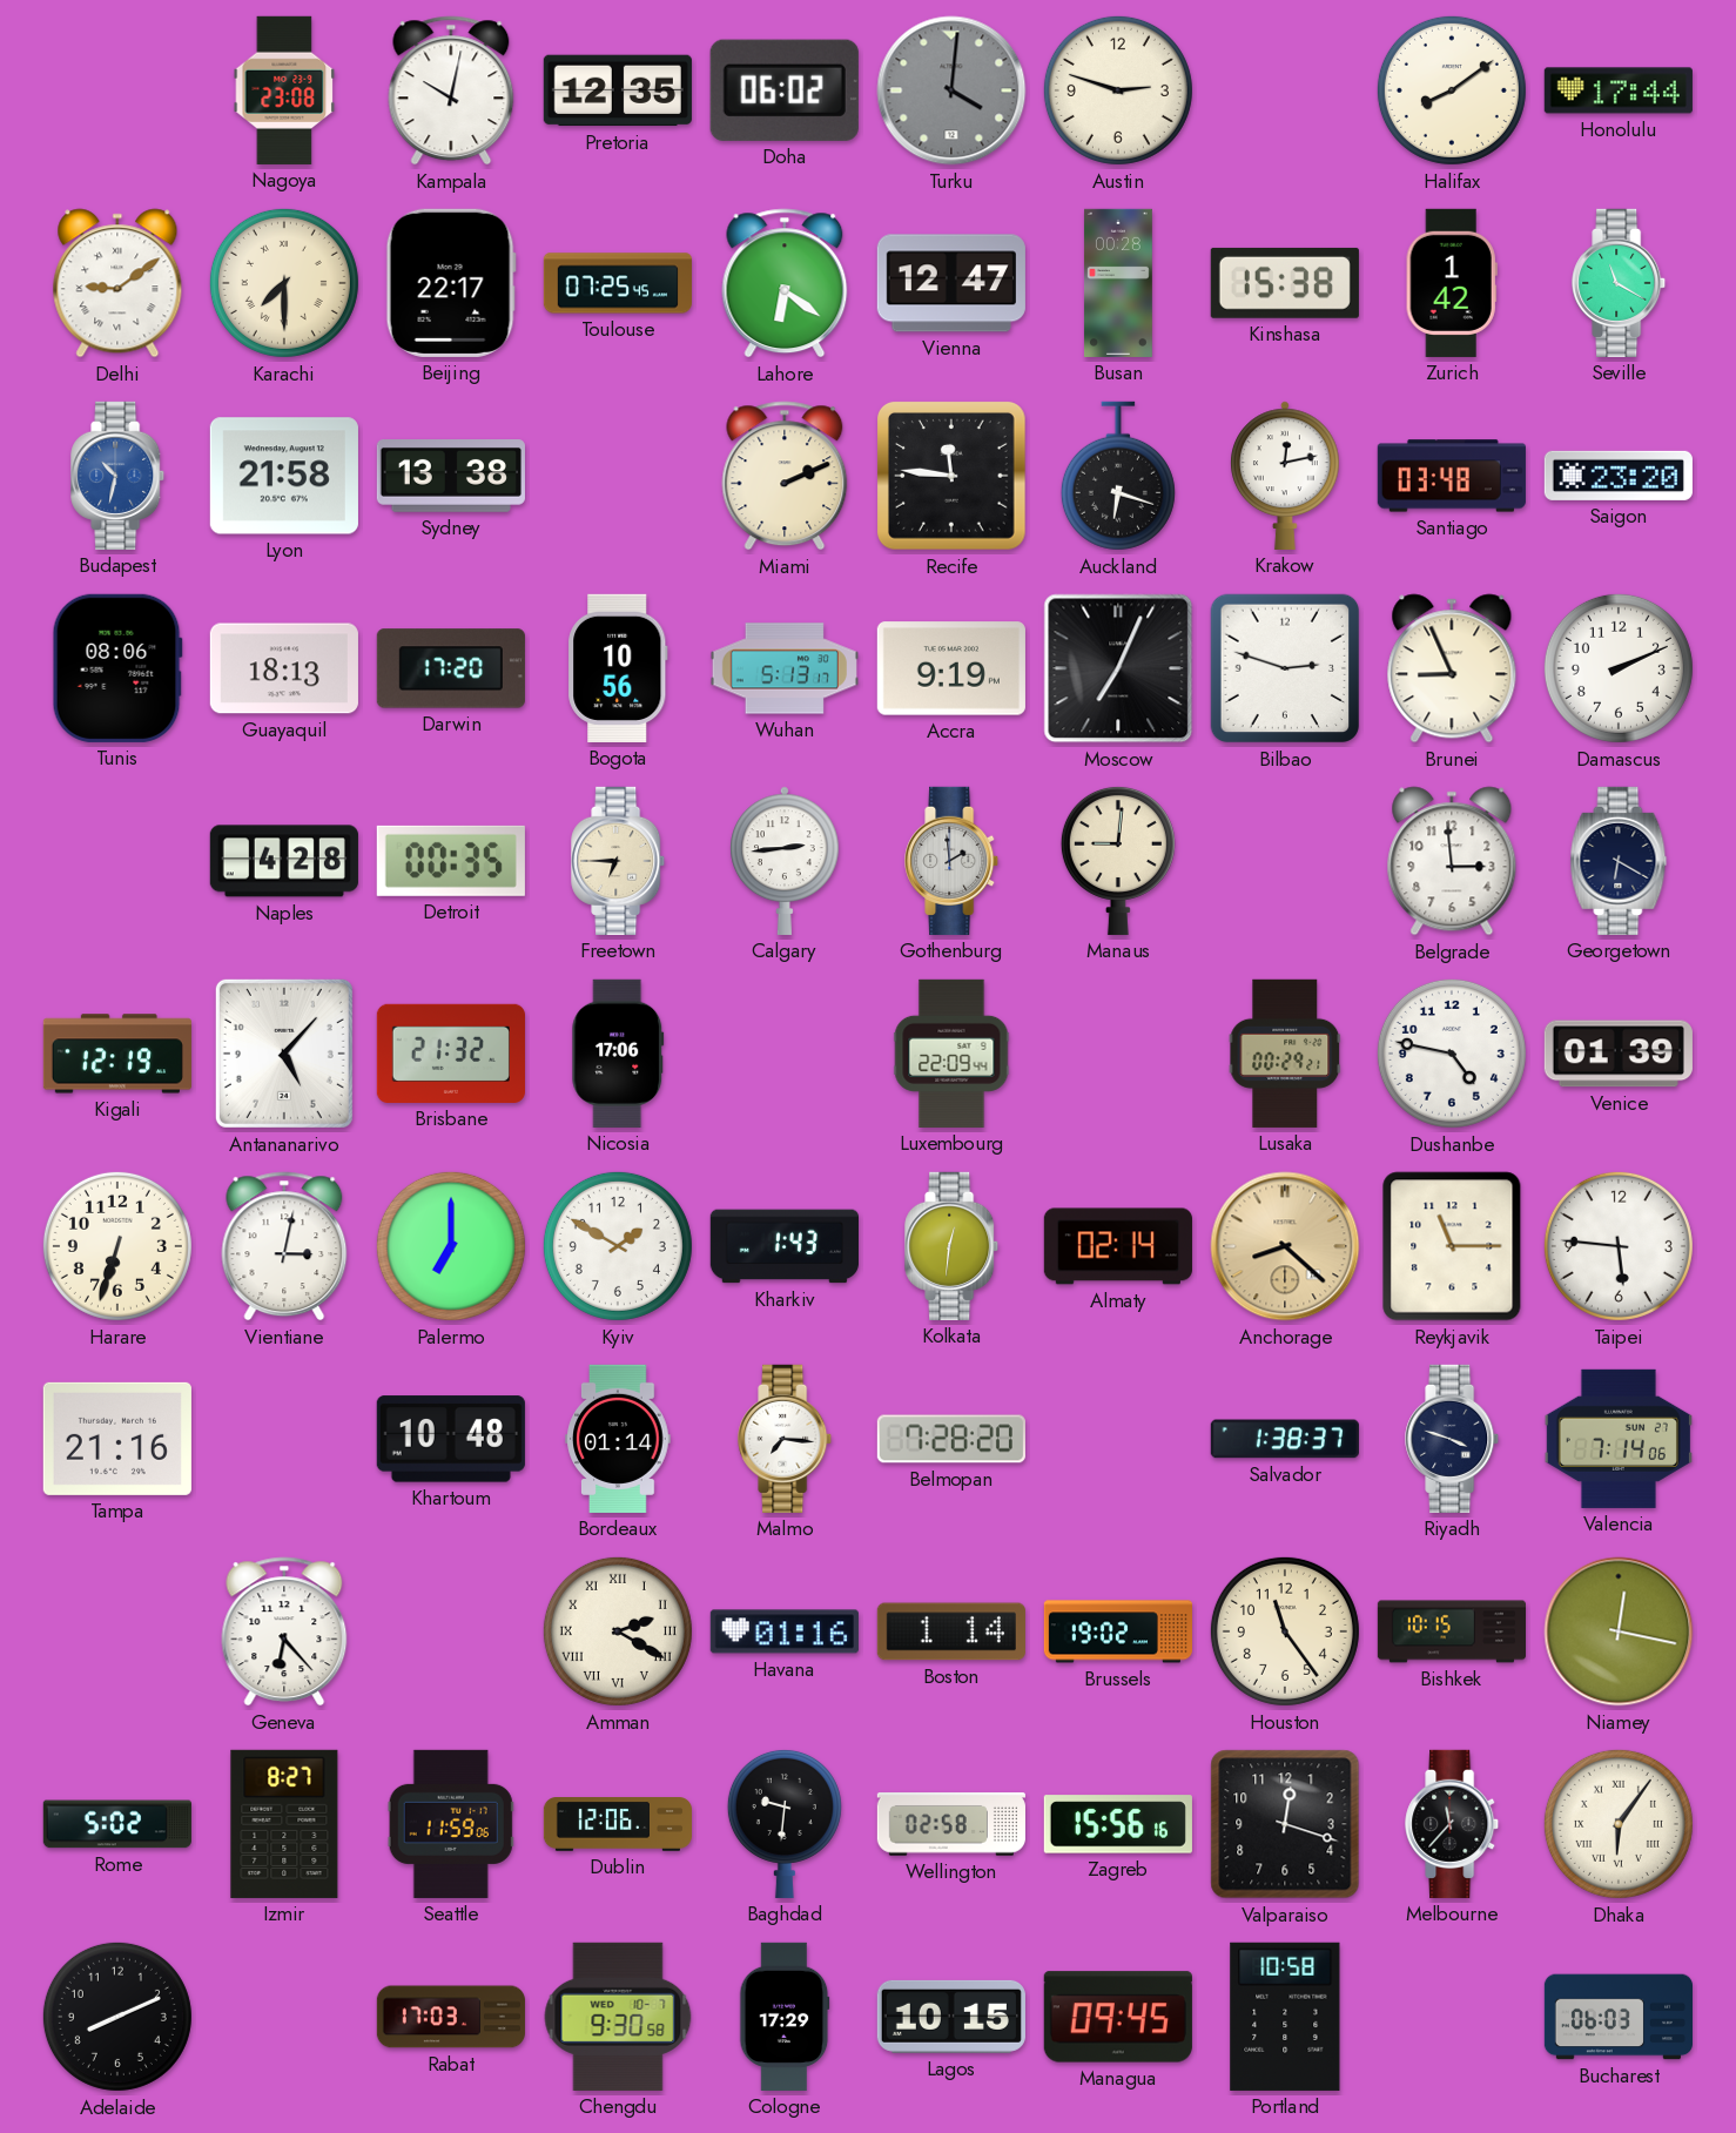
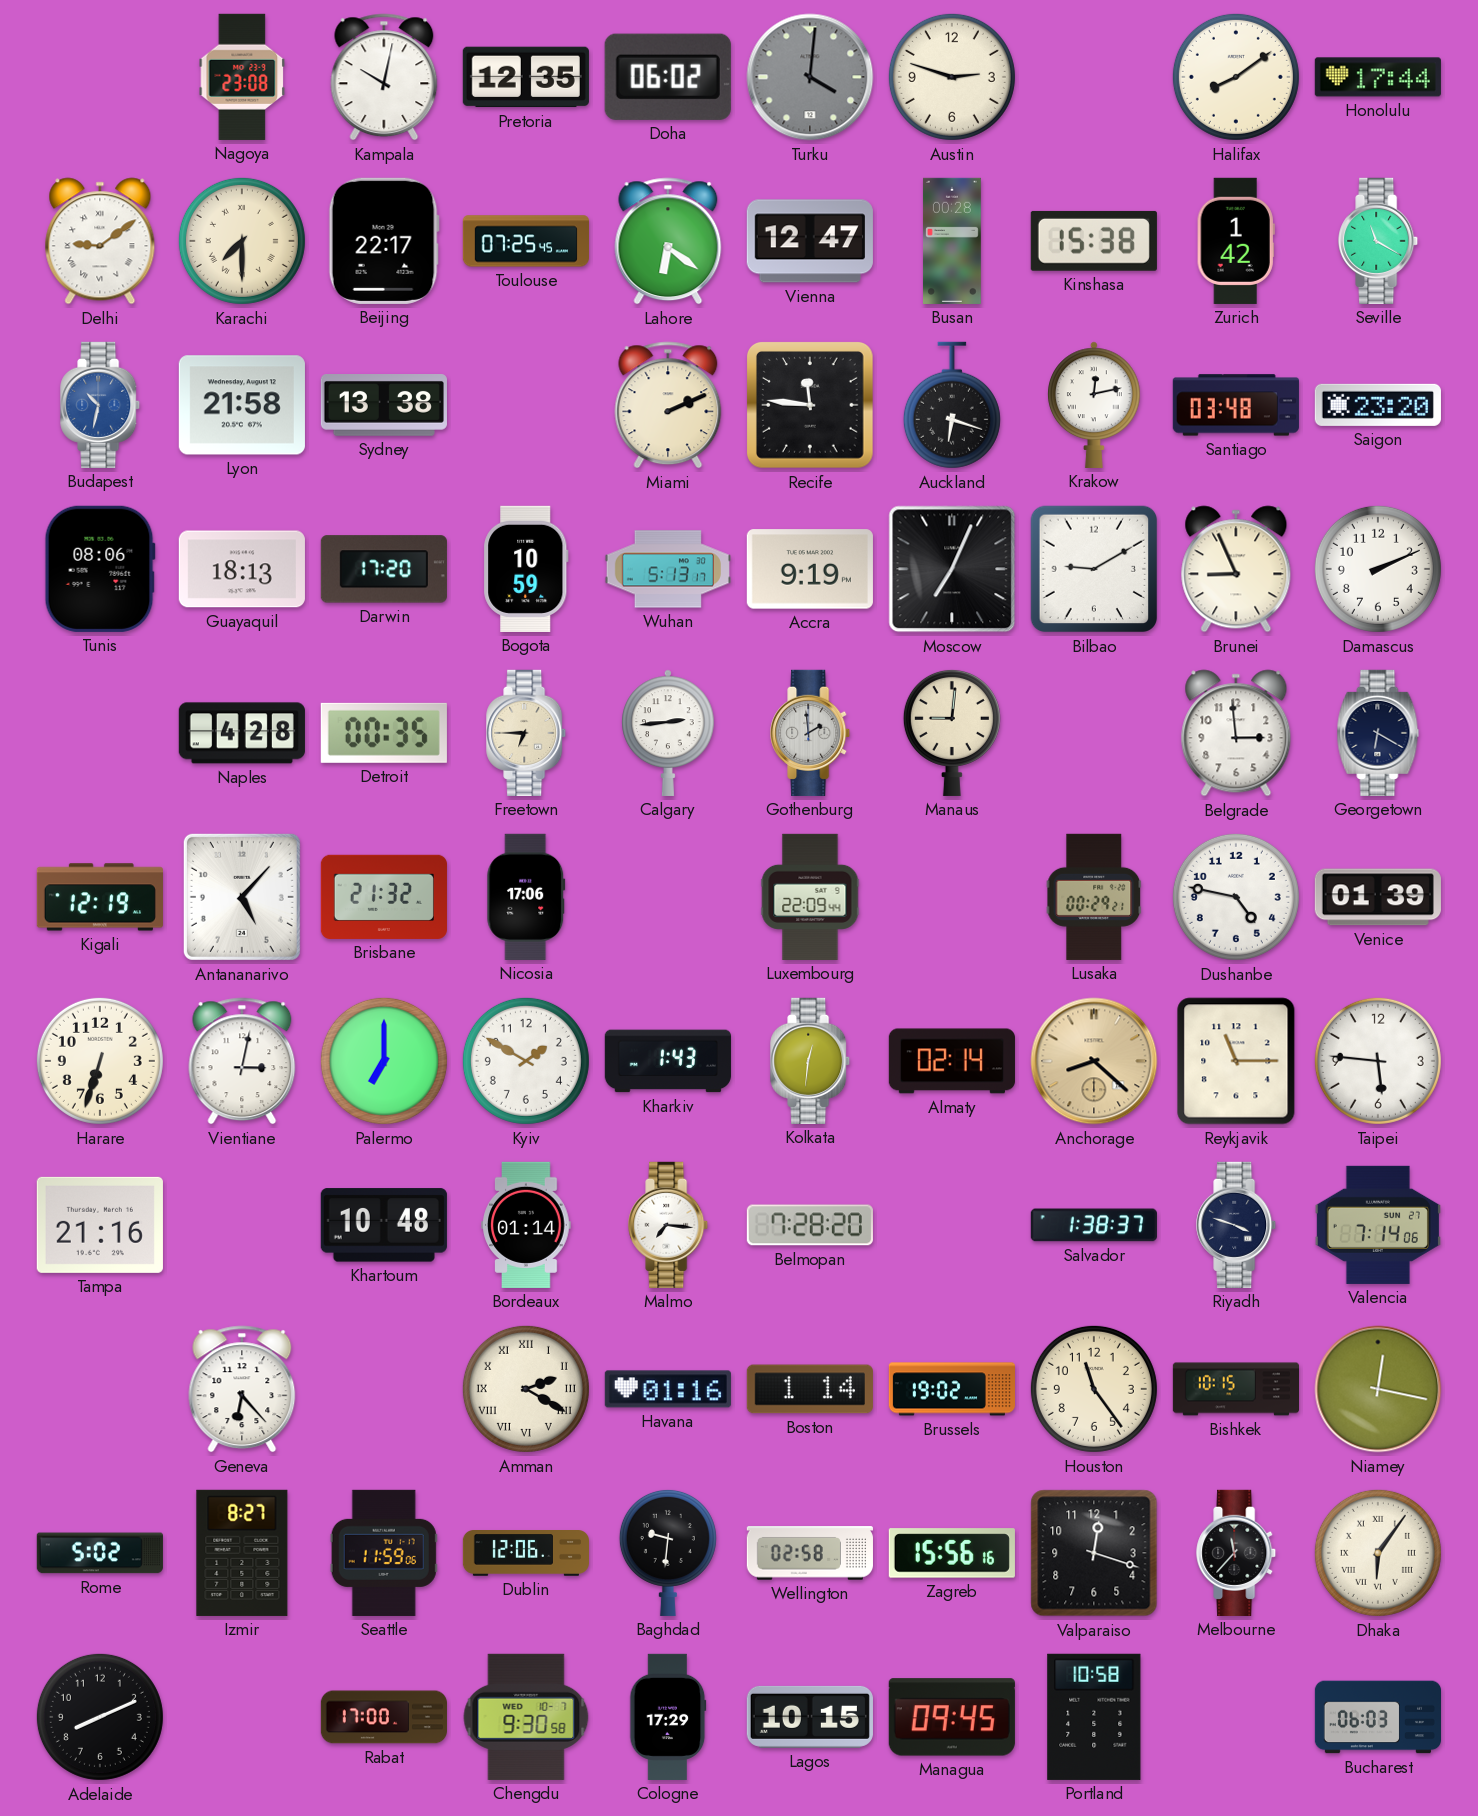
Bogota: 10:56 -> 10:59
Bilbao: 2:48 -> 9:10
Rabat: 17:03 -> 17:00
